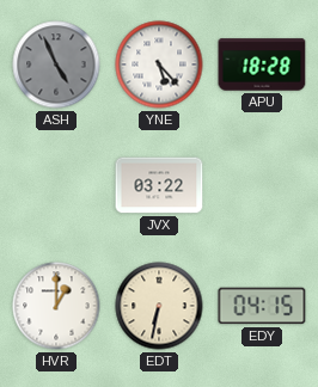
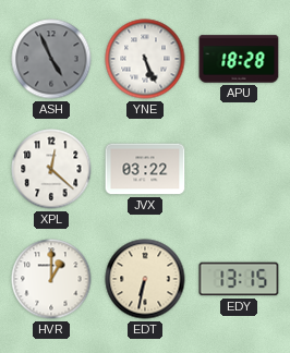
YNE: 5:23 -> 5:26
XPL: none -> 12:22
EDY: 04:15 -> 13:15
